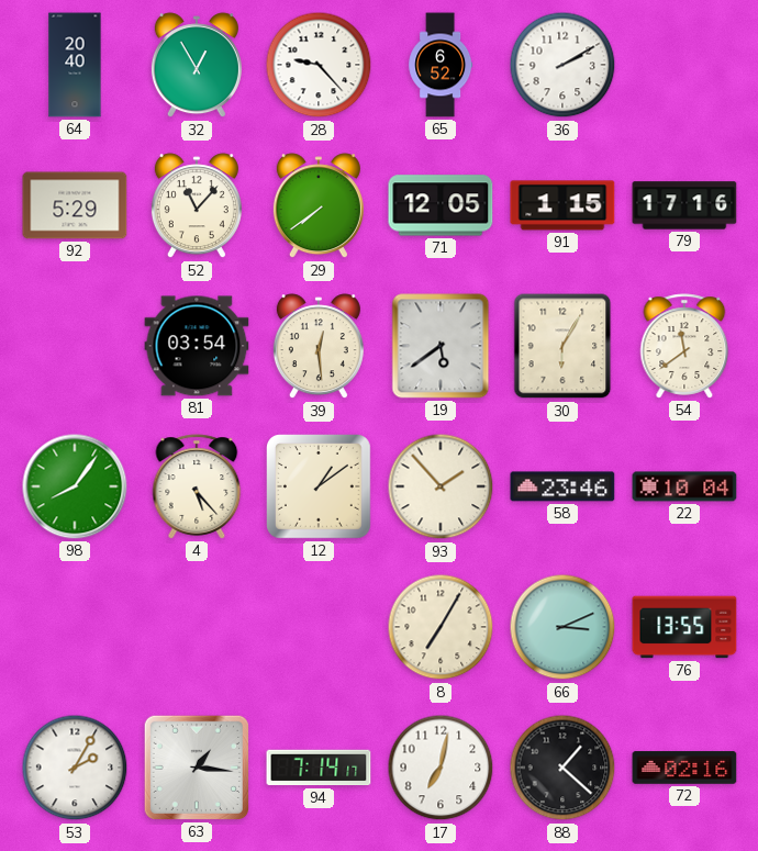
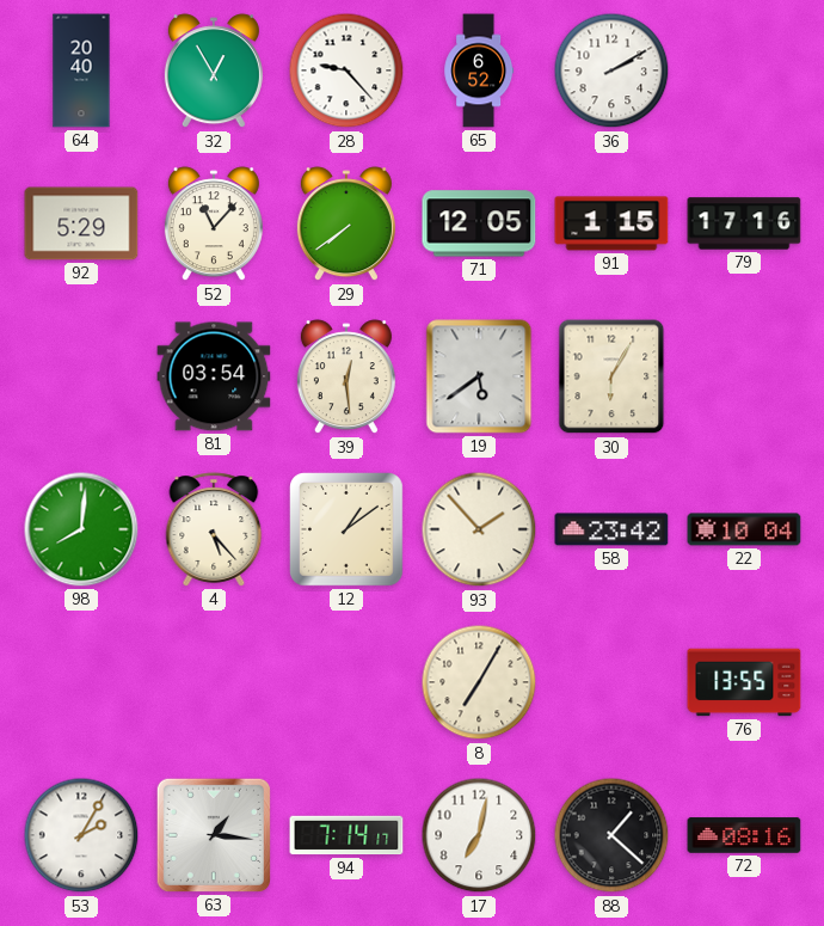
54: 11:39 -> none
98: 8:06 -> 8:01
58: 23:46 -> 23:42
66: 3:11 -> none
72: 02:16 -> 08:16
